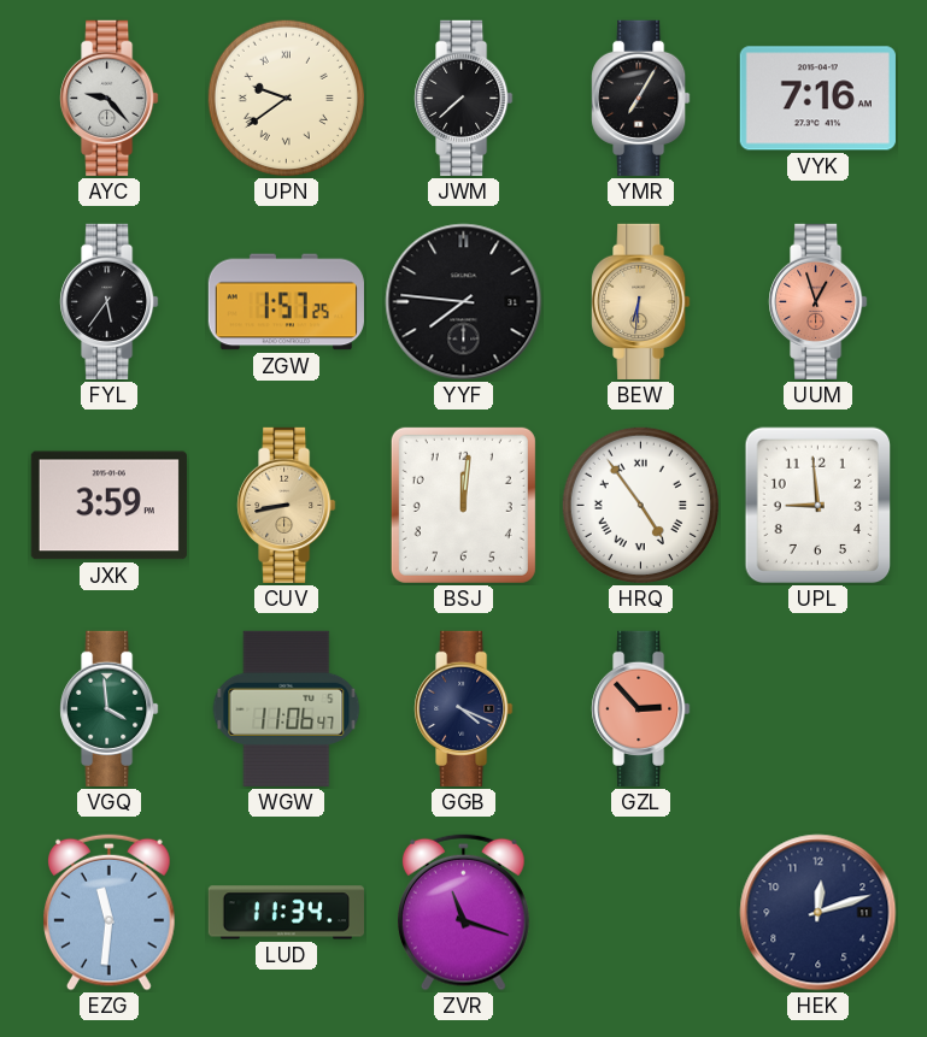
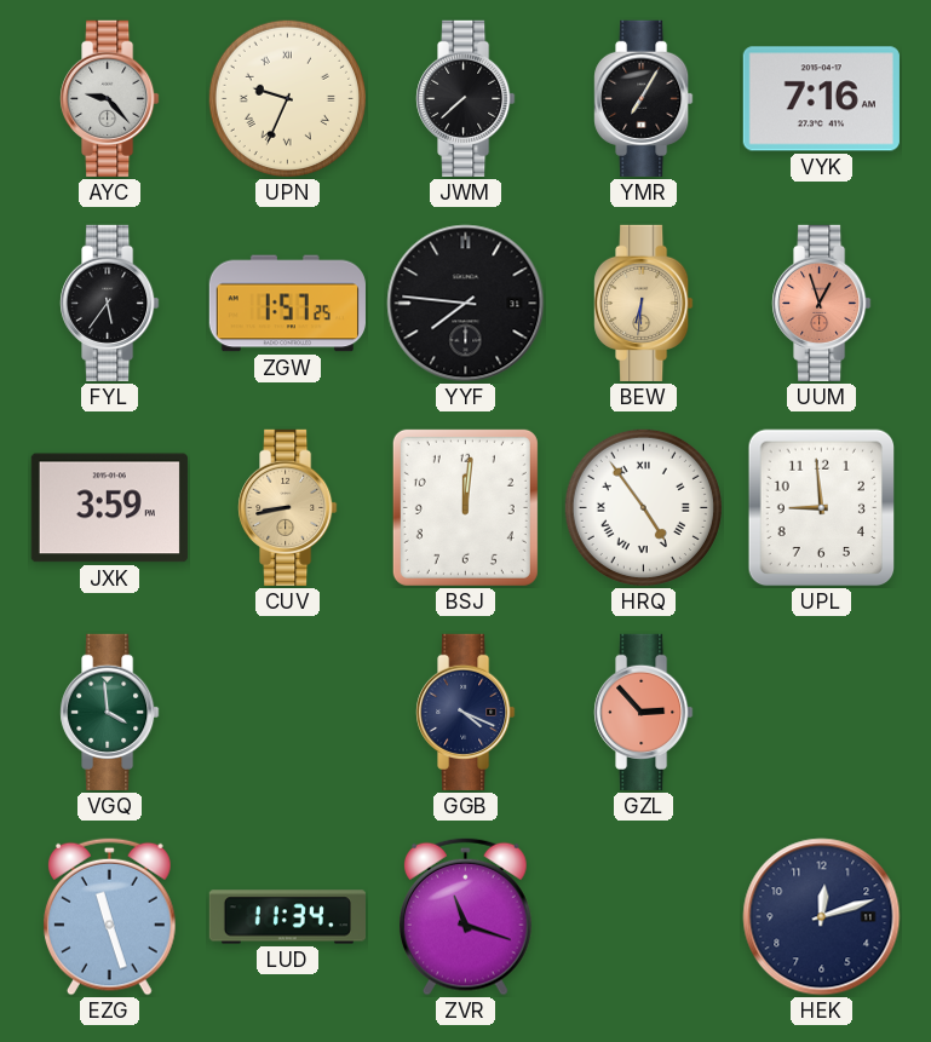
UPN: 9:39 -> 9:34
WGW: 11:06 -> none
EZG: 11:31 -> 11:27
